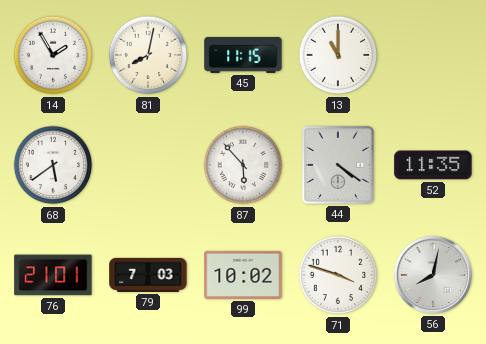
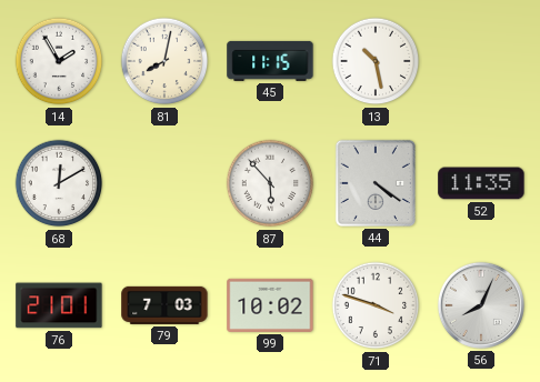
13: 11:00 -> 10:28
68: 5:39 -> 12:10
56: 8:02 -> 8:04
